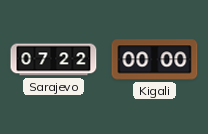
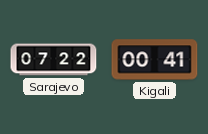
Kigali: 00:00 -> 00:41
